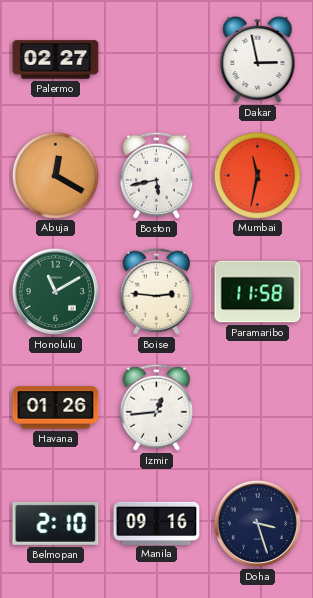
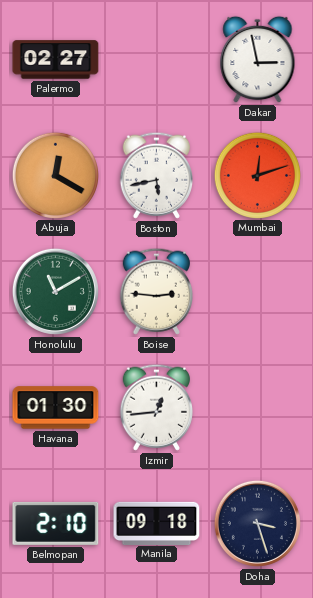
Mumbai: 11:32 -> 12:12
Paramaribo: 11:58 -> none
Havana: 01:26 -> 01:30
Manila: 09:16 -> 09:18
